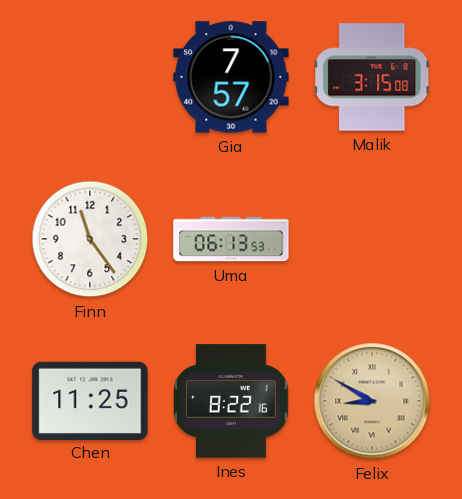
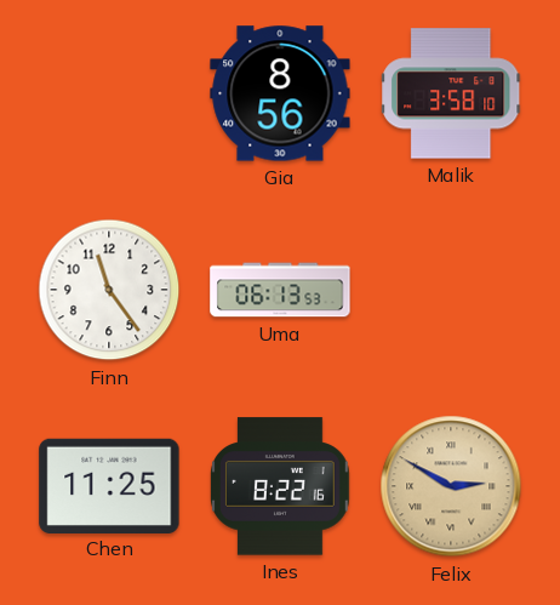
Gia: 7:57 -> 8:56
Malik: 3:15 -> 3:58
Felix: 8:50 -> 2:50
